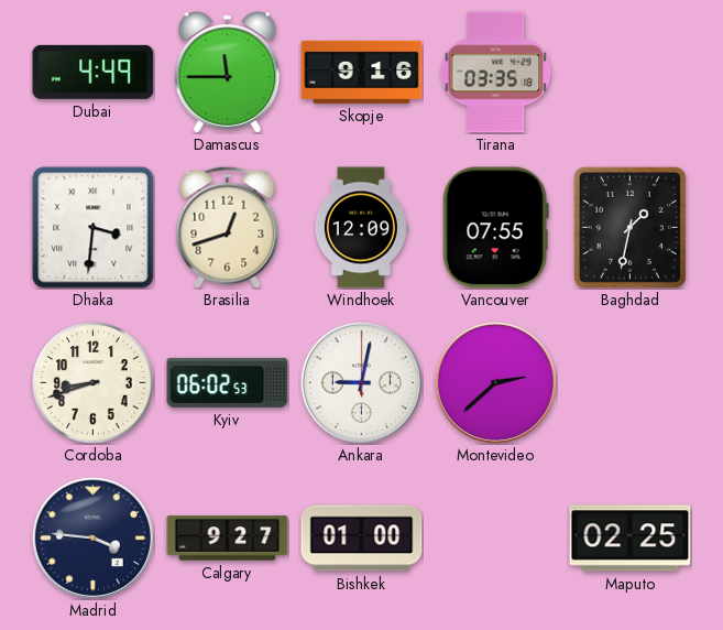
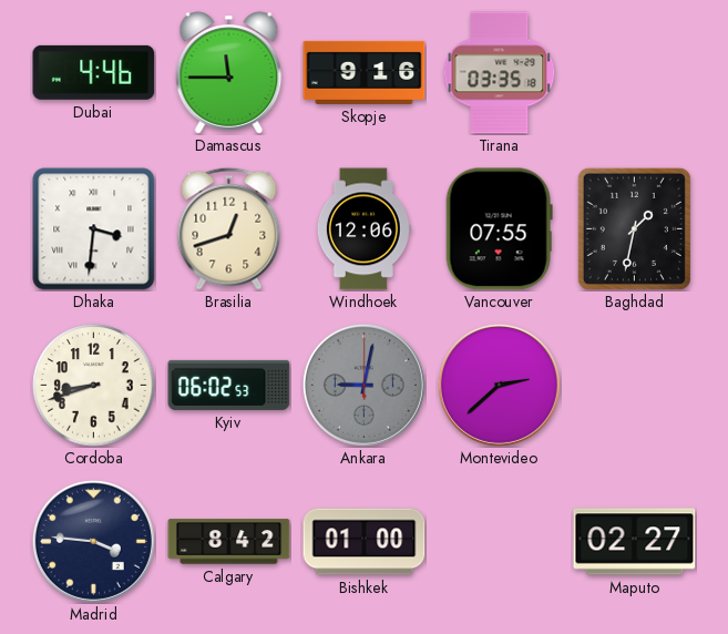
Dubai: 4:49 -> 4:46
Windhoek: 12:09 -> 12:06
Ankara dial: white -> grey
Calgary: 9:27 -> 8:42
Maputo: 02:25 -> 02:27
